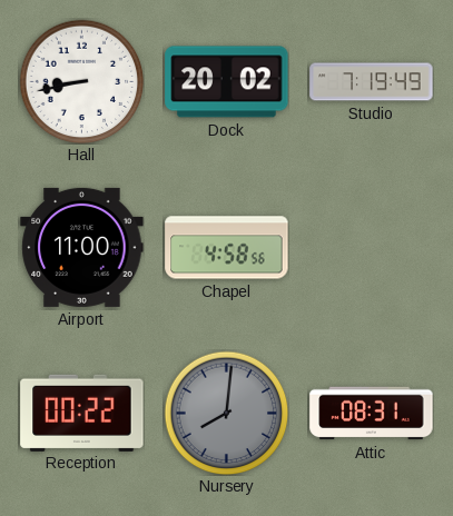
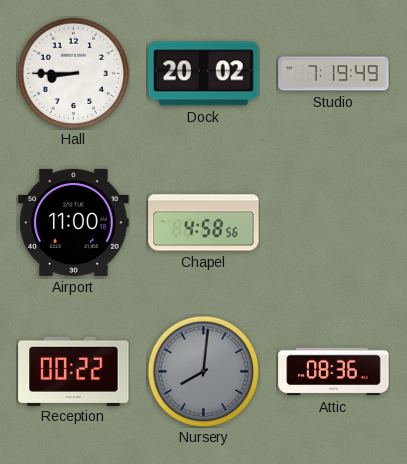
Hall: 8:43 -> 8:45
Attic: 08:31 -> 08:36
